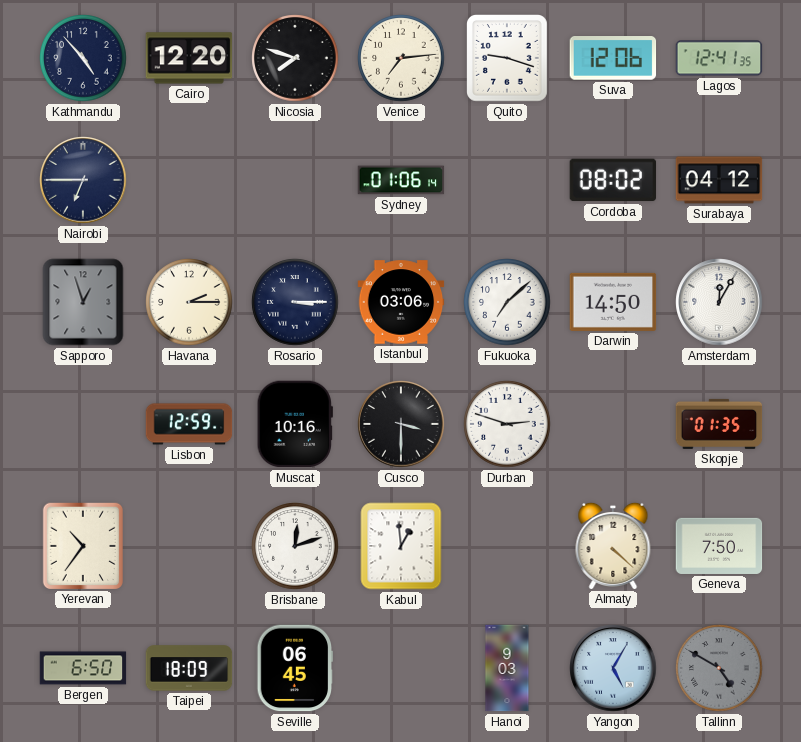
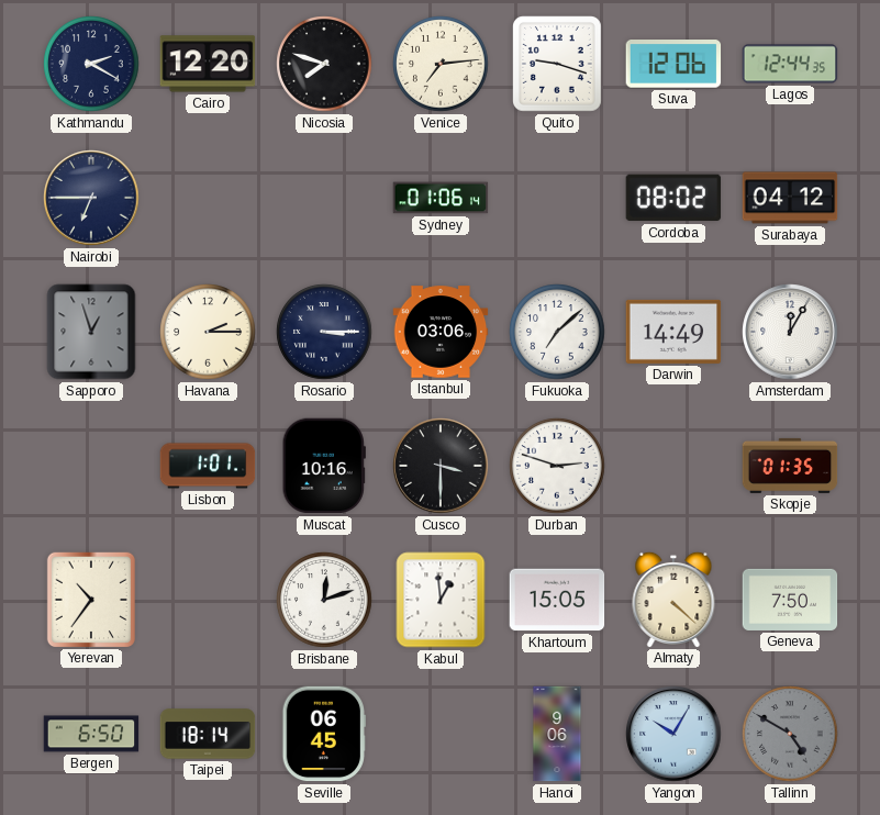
Kathmandu: 4:53 -> 2:20
Lagos: 12:41 -> 12:44
Darwin: 14:50 -> 14:49
Lisbon: 12:59 -> 1:01
Khartoum: none -> 15:05
Taipei: 18:09 -> 18:14
Hanoi: 9:03 -> 9:06
Yangon: 5:05 -> 10:05
